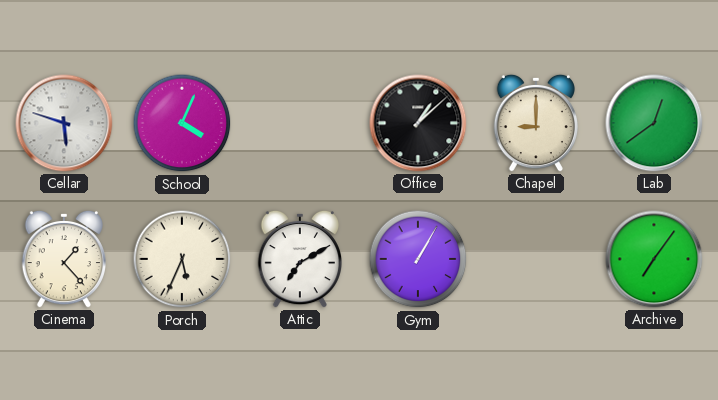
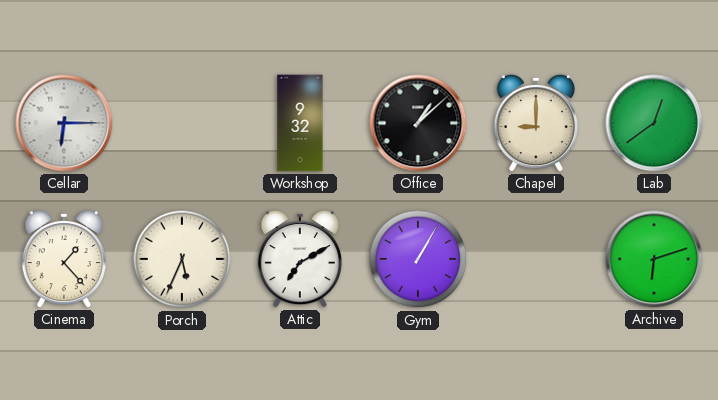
Cellar: 5:48 -> 6:15
School: 4:04 -> none
Workshop: none -> 9:32
Archive: 7:06 -> 6:12
